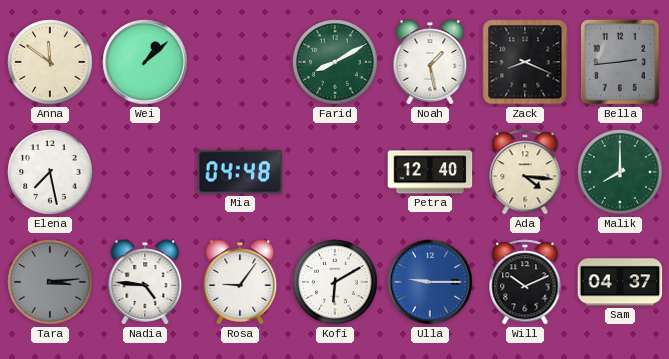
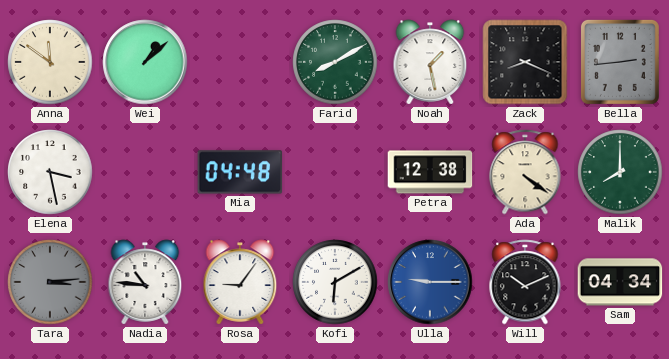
Elena: 7:28 -> 3:28
Petra: 12:40 -> 12:38
Ada: 4:16 -> 4:21
Nadia: 4:46 -> 10:46
Sam: 04:37 -> 04:34
